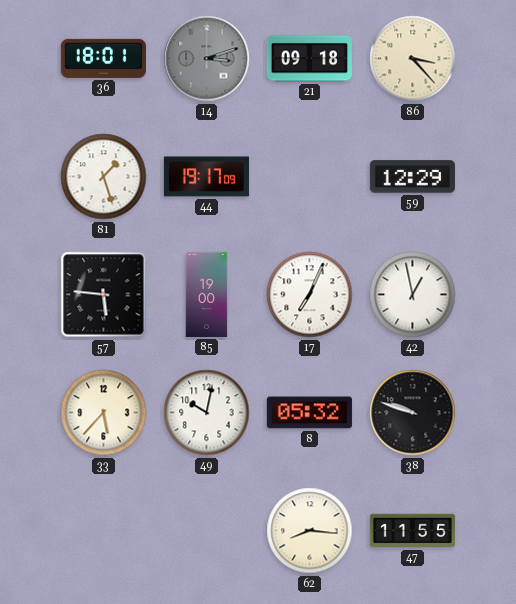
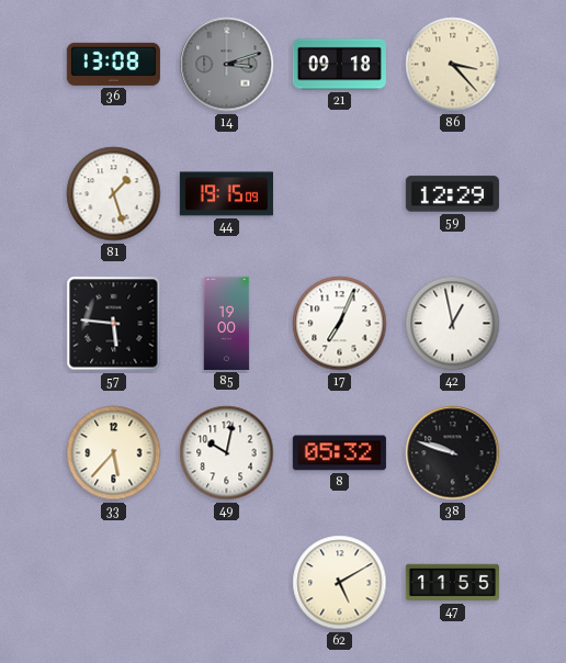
36: 18:01 -> 13:08
44: 19:17 -> 19:15
62: 8:16 -> 5:10
